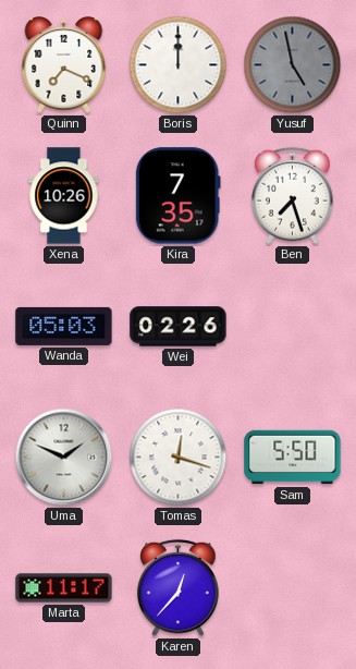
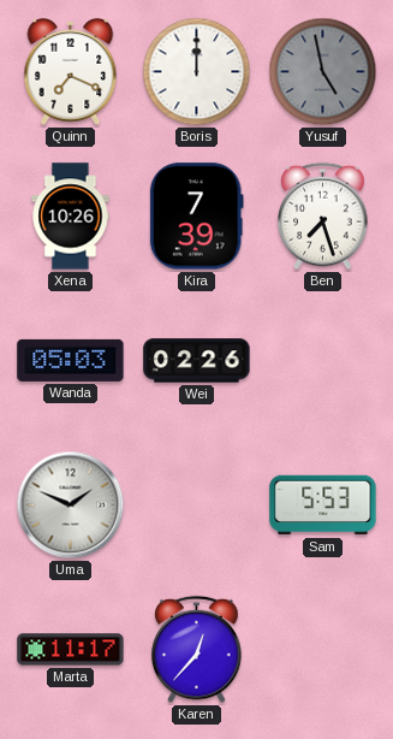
Kira: 7:35 -> 7:39
Tomas: 12:18 -> none
Sam: 5:50 -> 5:53
